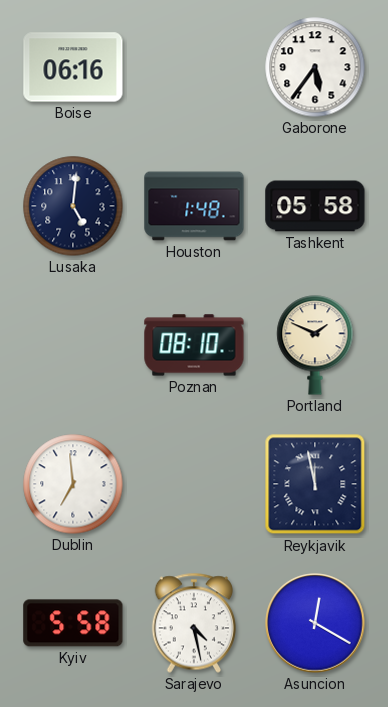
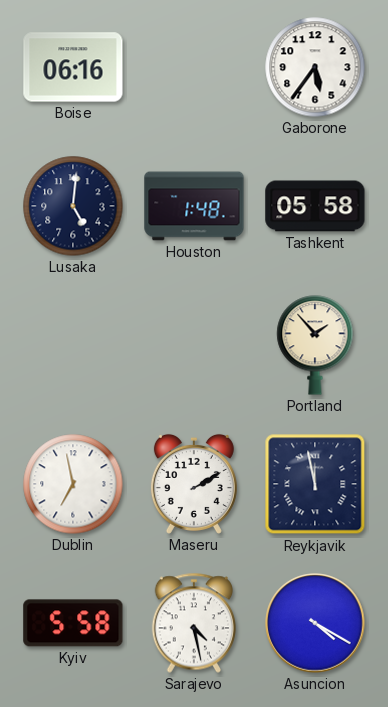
Poznan: 08:10 -> none
Portland: 1:49 -> 1:53
Dublin: 6:59 -> 6:58
Maseru: none -> 2:10
Asuncion: 12:20 -> 4:20
